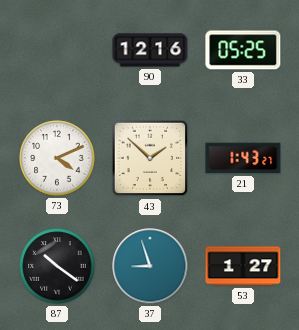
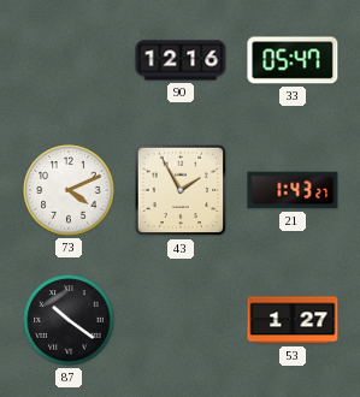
33: 05:25 -> 05:47
43: 1:52 -> 1:55
37: 8:57 -> none
